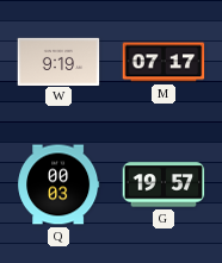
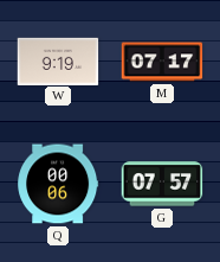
Q: 00:03 -> 00:06
G: 19:57 -> 07:57
